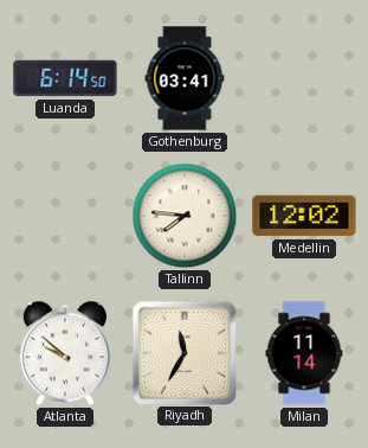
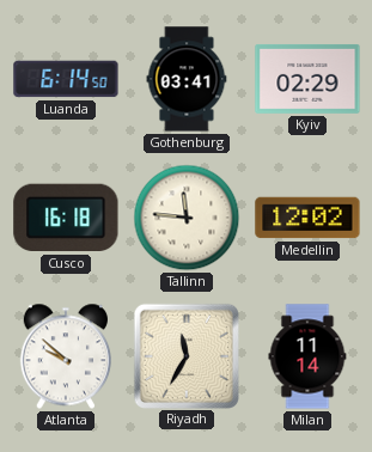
Kyiv: none -> 02:29
Cusco: none -> 16:18
Tallinn: 7:46 -> 11:46
